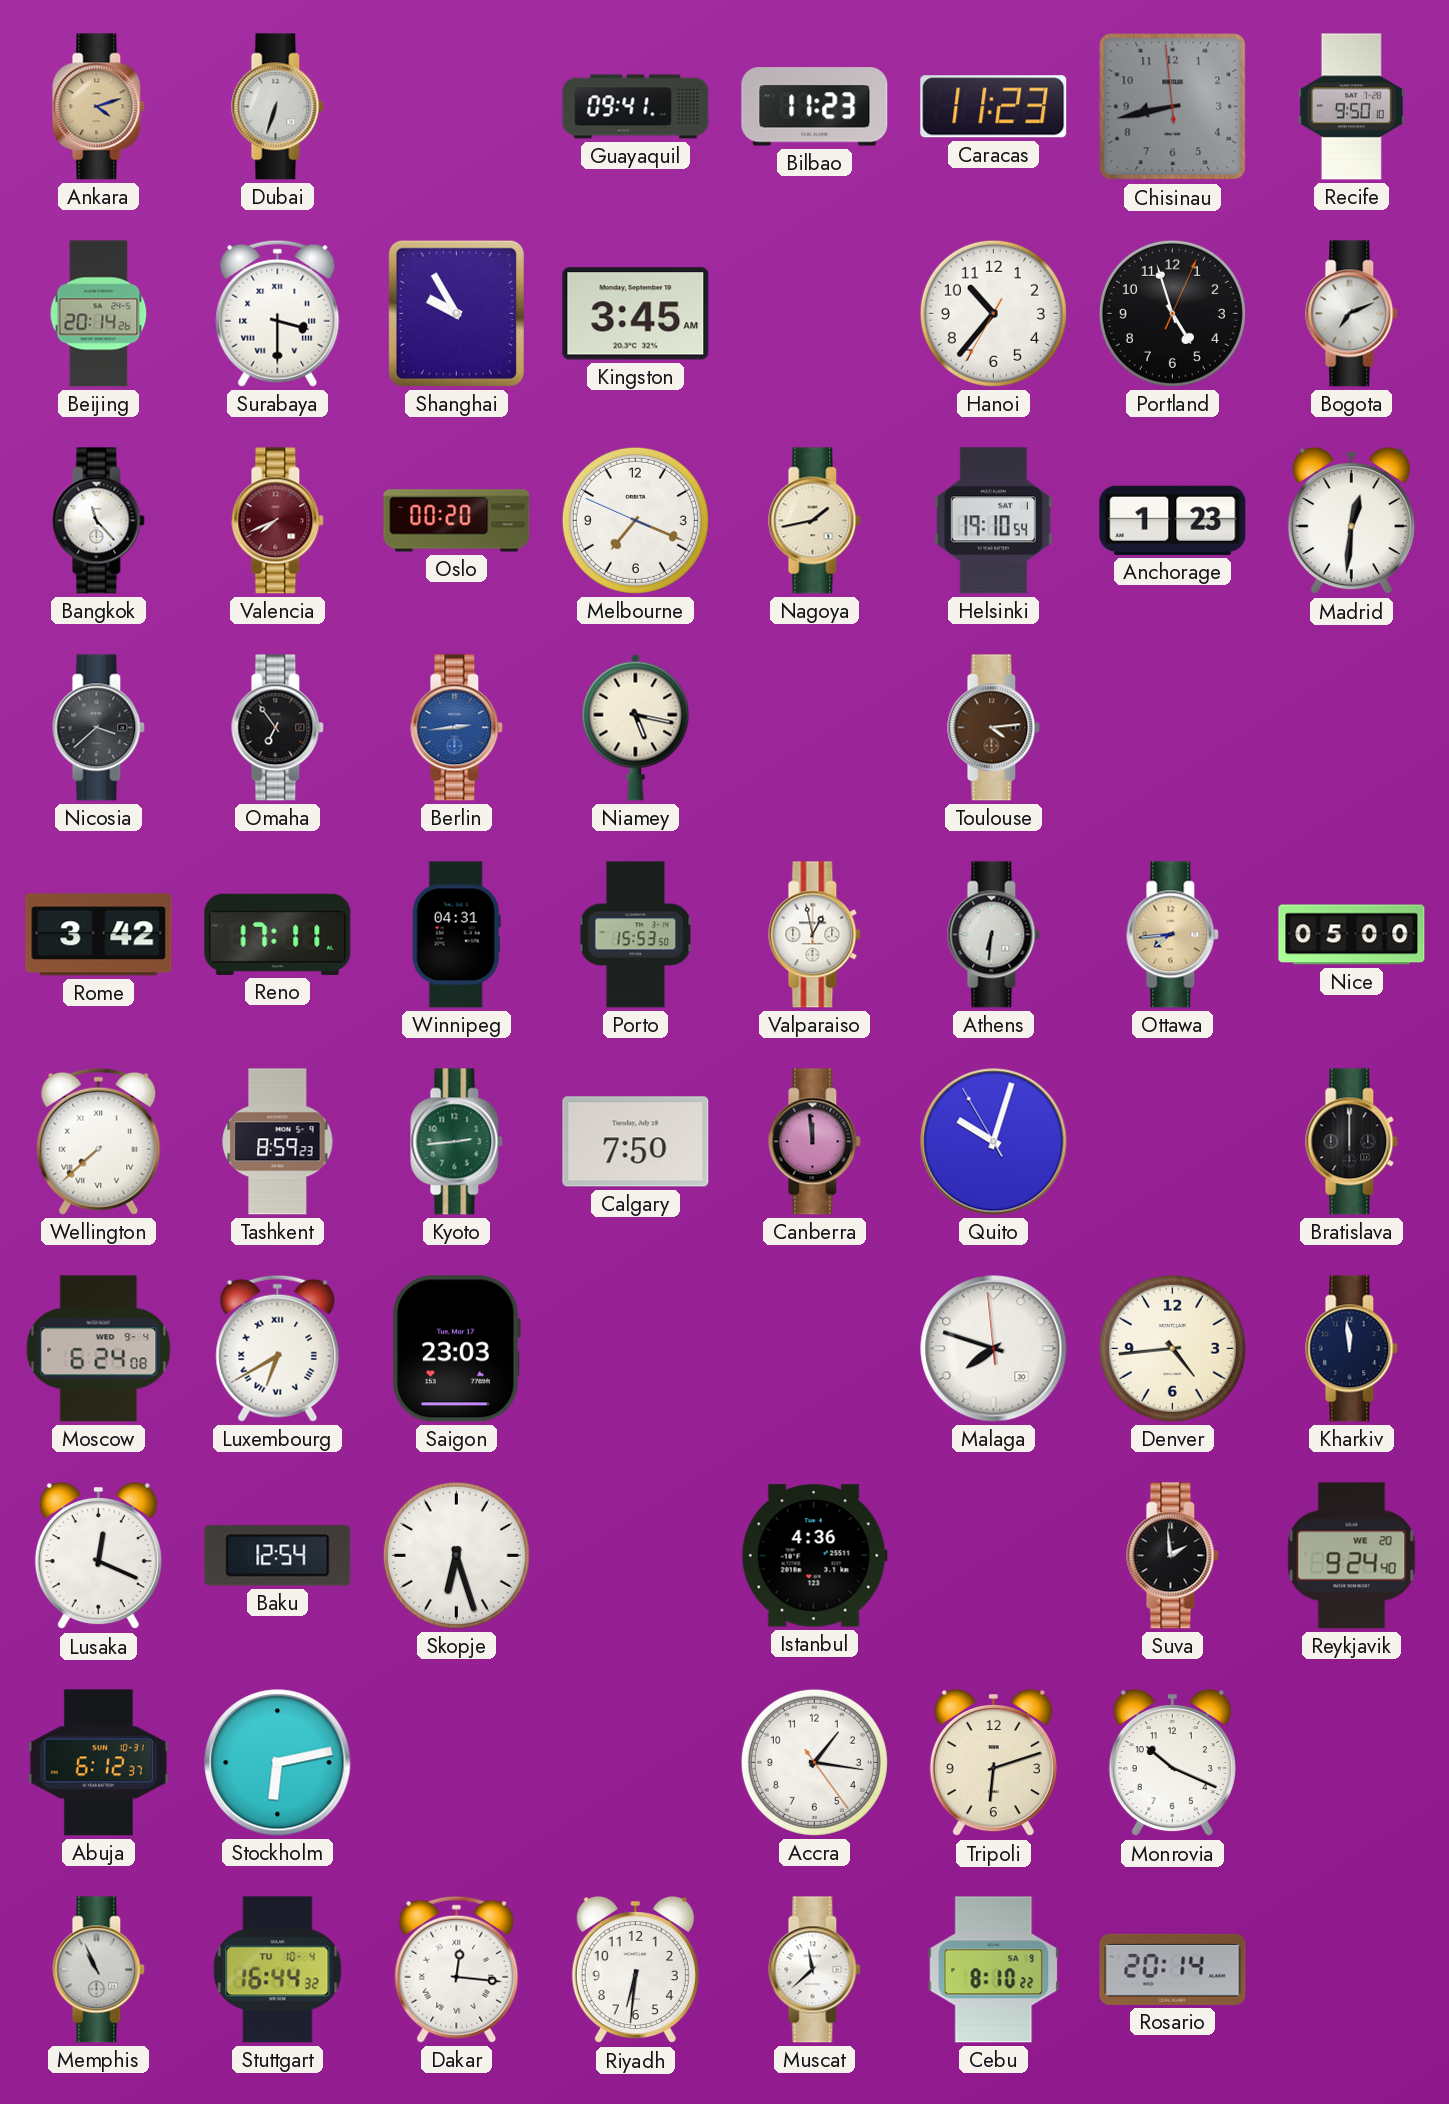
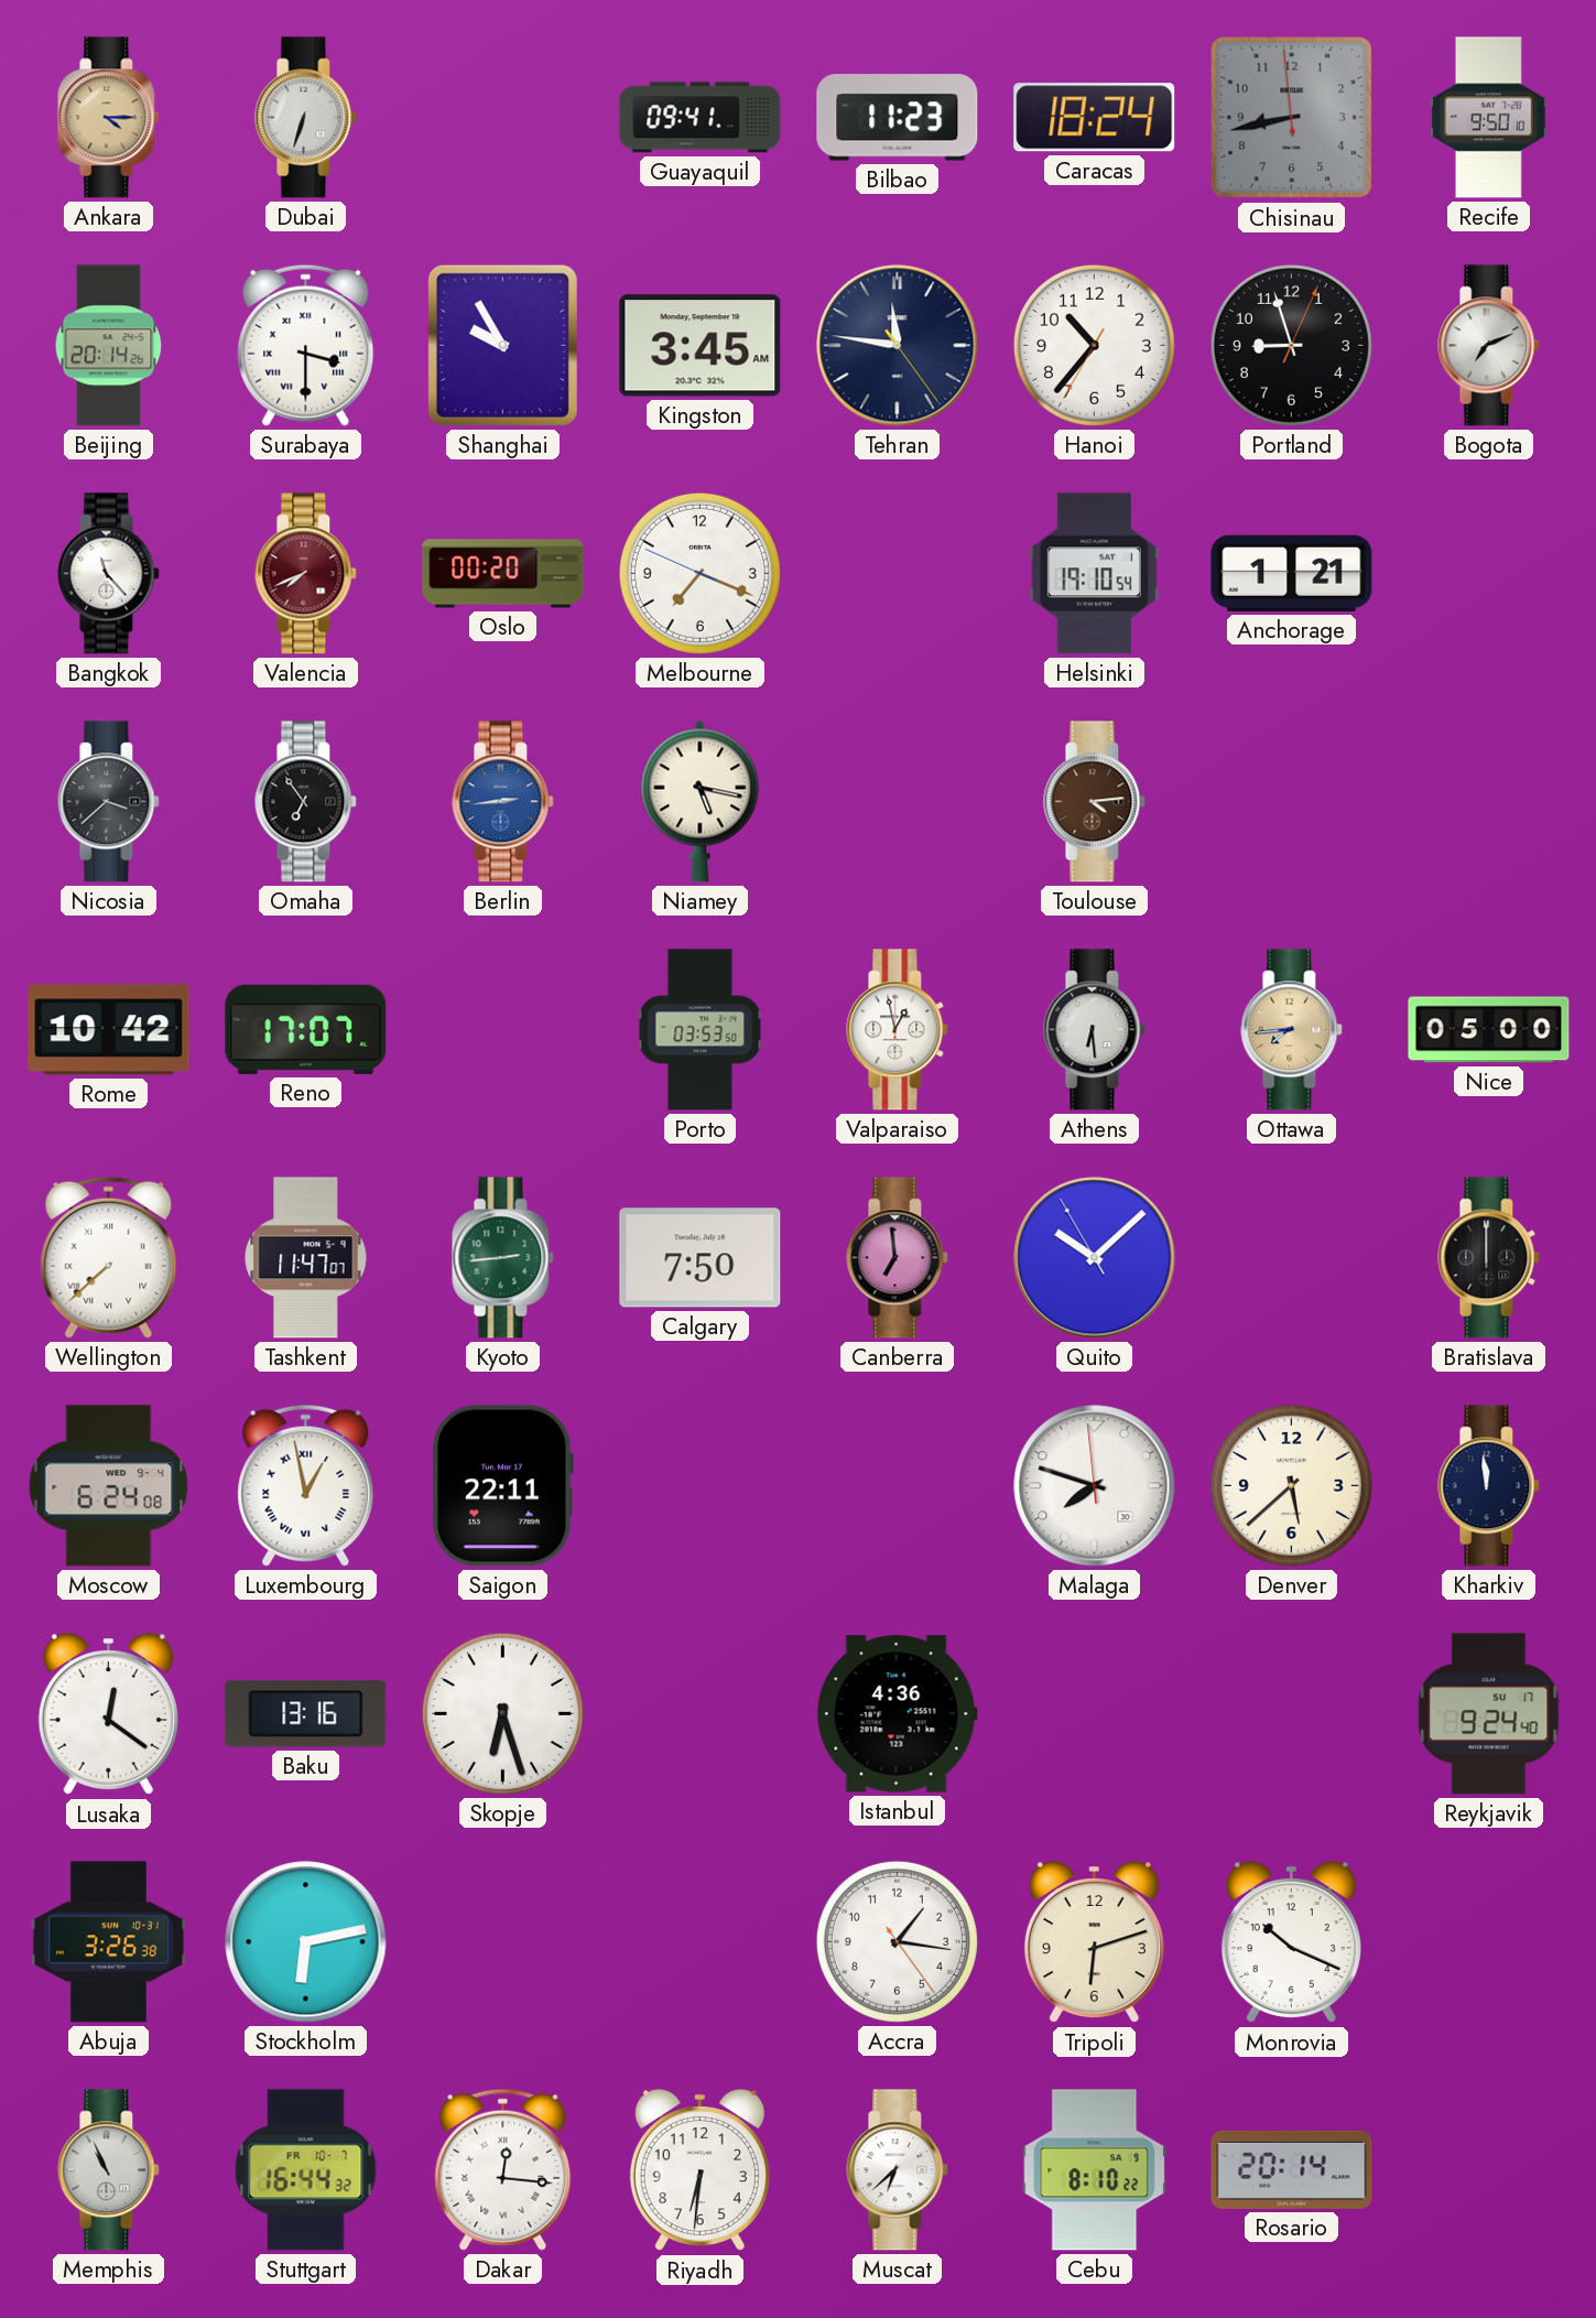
Ankara: 4:12 -> 4:15
Caracas: 11:23 -> 18:24
Tehran: none -> 11:46
Portland: 4:57 -> 8:57
Nagoya: 1:43 -> none
Anchorage: 1:23 -> 1:21
Madrid: 12:31 -> none
Rome: 3:42 -> 10:42
Reno: 17:11 -> 17:07
Winnipeg: 04:31 -> none
Porto: 15:53 -> 03:53
Athens: 6:31 -> 6:29
Tashkent: 8:59 -> 11:47
Canberra: 11:59 -> 6:59
Quito: 10:02 -> 10:07
Luxembourg: 6:40 -> 12:58
Saigon: 23:03 -> 22:11
Denver: 4:44 -> 5:38
Lusaka: 12:19 -> 12:21
Baku: 12:54 -> 13:16
Suva: 1:59 -> none
Reykjavik date: WE 20 -> SU 17
Abuja: 6:12 -> 3:26
Stuttgart date: TU 10-4 -> FR 10-7
Muscat: 11:38 -> 6:38
